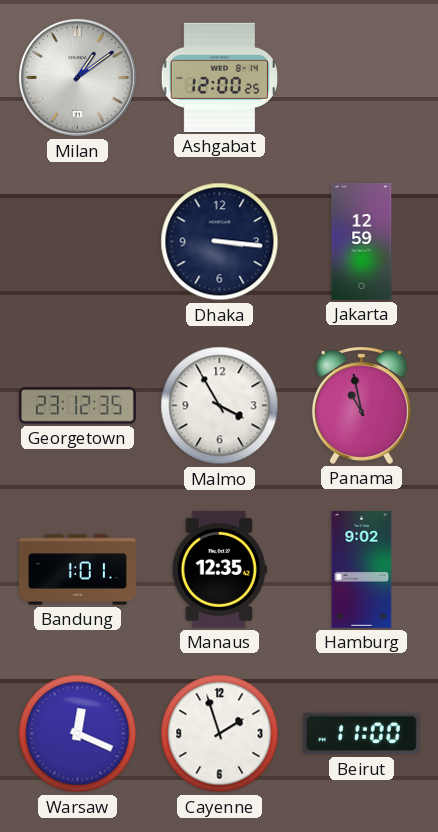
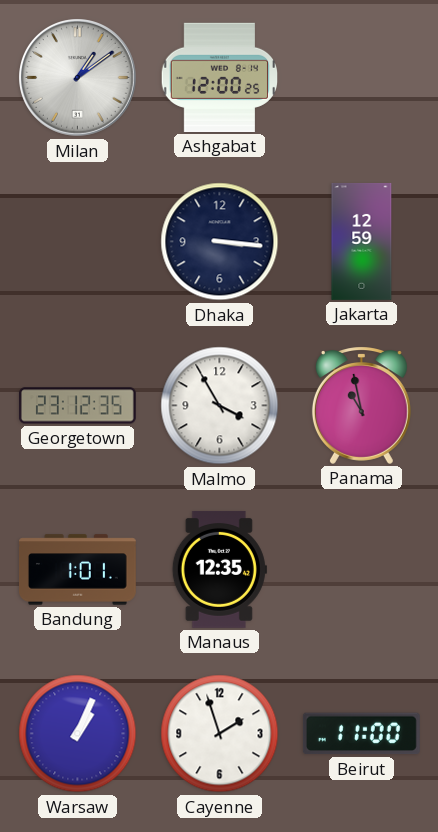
Hamburg: 9:02 -> none
Warsaw: 12:19 -> 1:04
